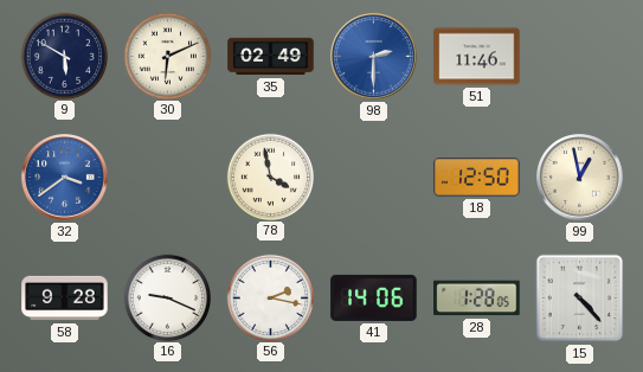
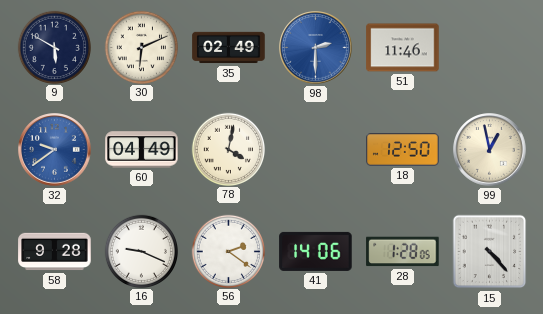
32: 3:39 -> 9:39
60: none -> 04:49
78: 3:58 -> 4:02
56: 2:17 -> 2:21
